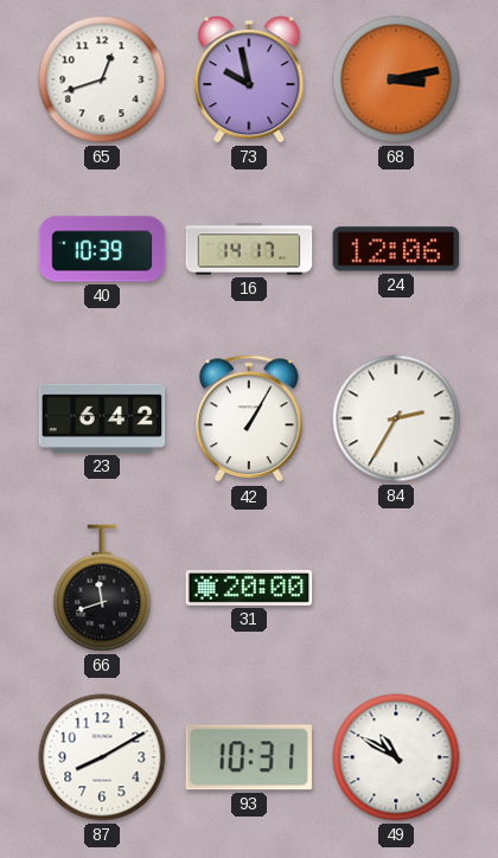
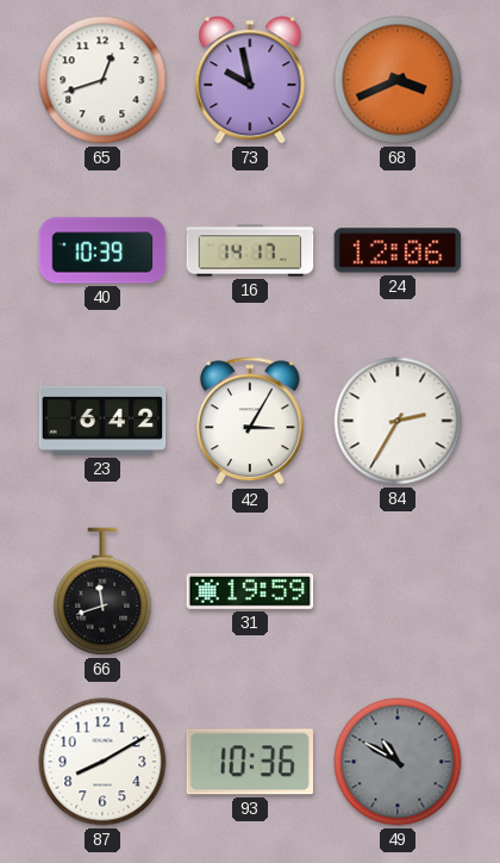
68: 3:13 -> 3:41
42: 1:05 -> 3:05
31: 20:00 -> 19:59
93: 10:31 -> 10:36
49 dial: white -> grey
